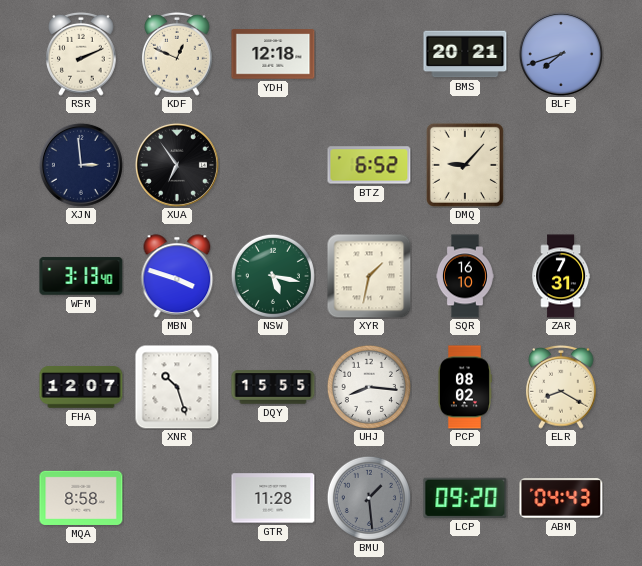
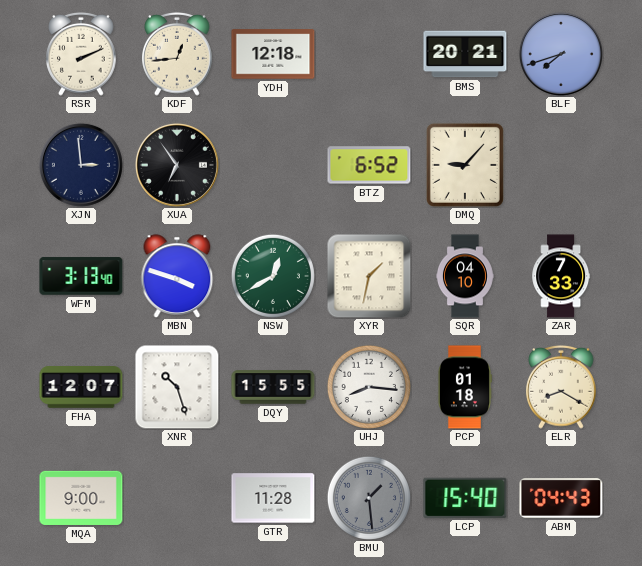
KDF: 12:49 -> 12:44
NSW: 5:17 -> 12:40
SQR: 16:10 -> 04:10
ZAR: 7:31 -> 7:33
PCP: 08:02 -> 01:18
MQA: 8:58 -> 9:00
LCP: 09:20 -> 15:40
